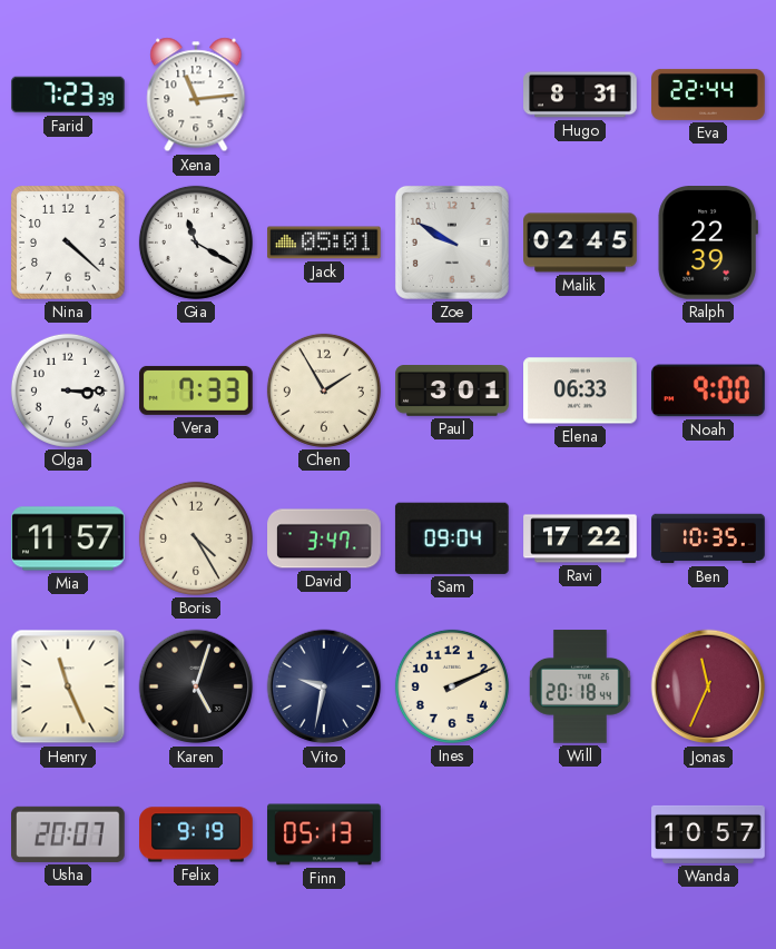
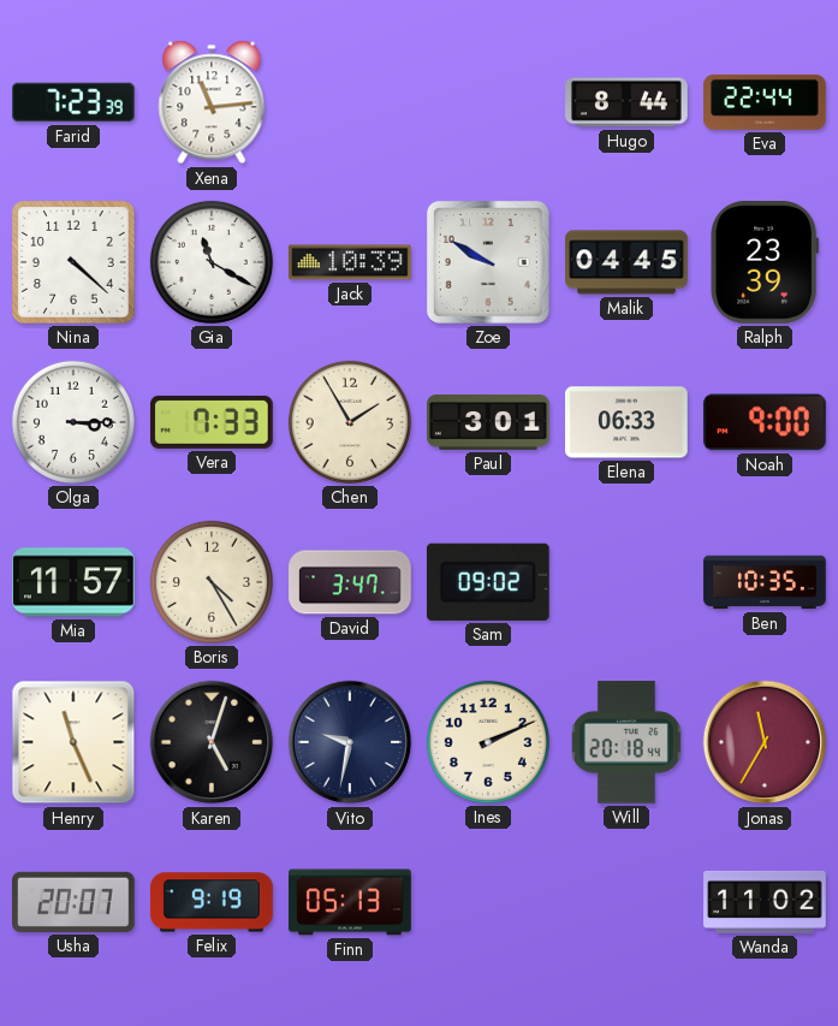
Hugo: 8:31 -> 8:44
Jack: 05:01 -> 10:39
Malik: 02:45 -> 04:45
Ralph: 22:39 -> 23:39
Sam: 09:04 -> 09:02
Ravi: 17:22 -> none
Jonas: 11:34 -> 11:35
Wanda: 10:57 -> 11:02
